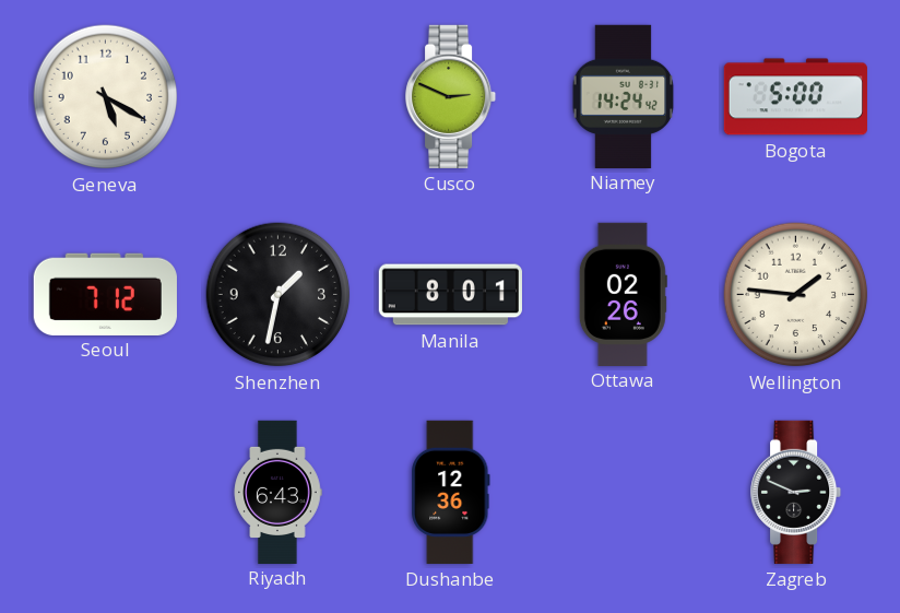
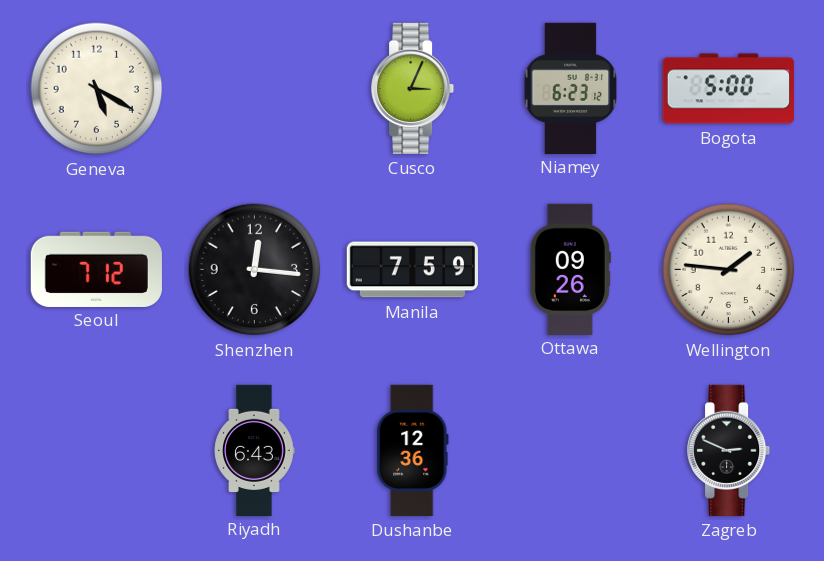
Cusco: 2:49 -> 3:04
Niamey: 14:24 -> 6:23
Shenzhen: 1:32 -> 12:16
Manila: 8:01 -> 7:59
Ottawa: 02:26 -> 09:26
